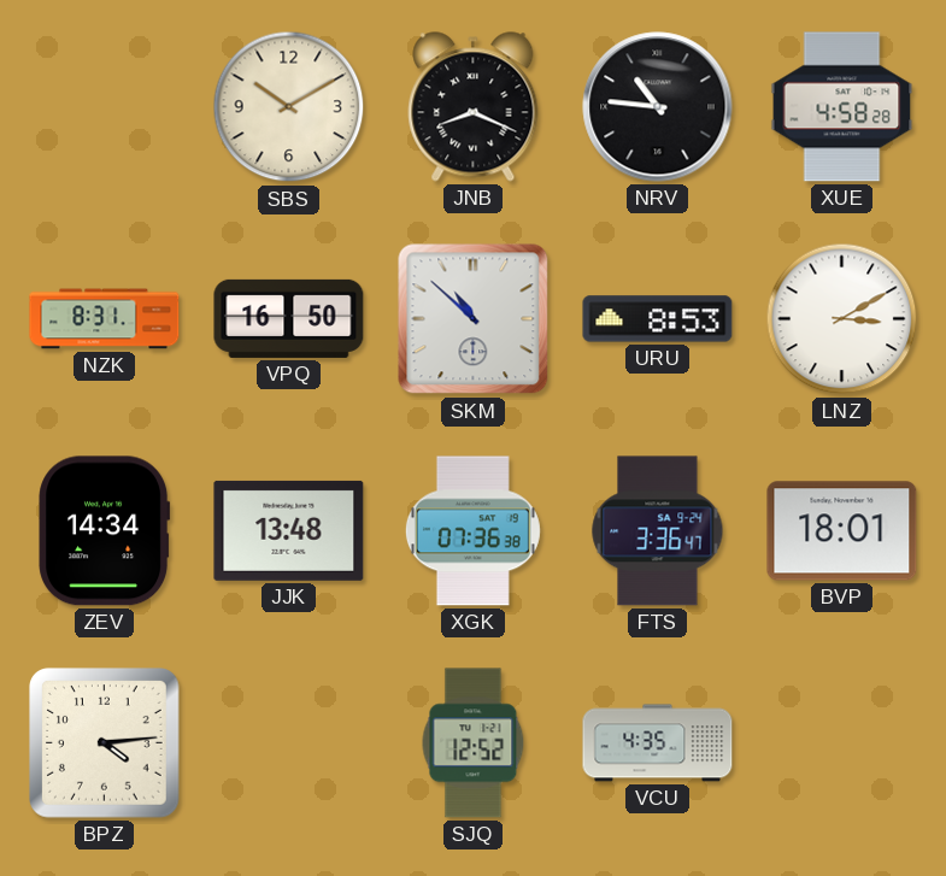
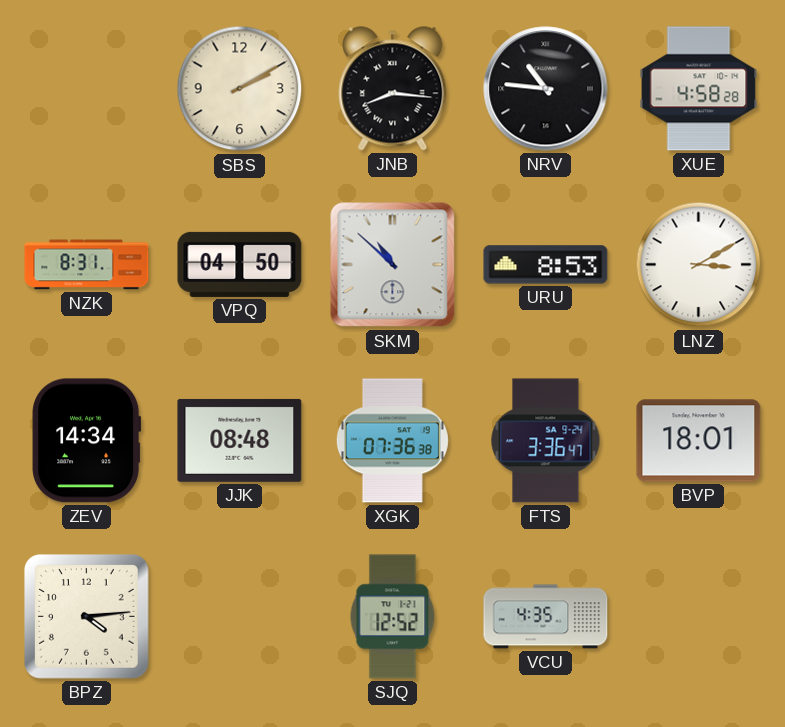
SBS: 10:10 -> 2:10
JNB: 8:19 -> 8:16
VPQ: 16:50 -> 04:50
JJK: 13:48 -> 08:48
